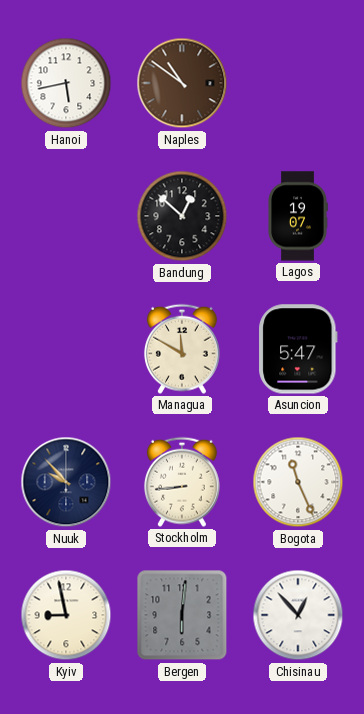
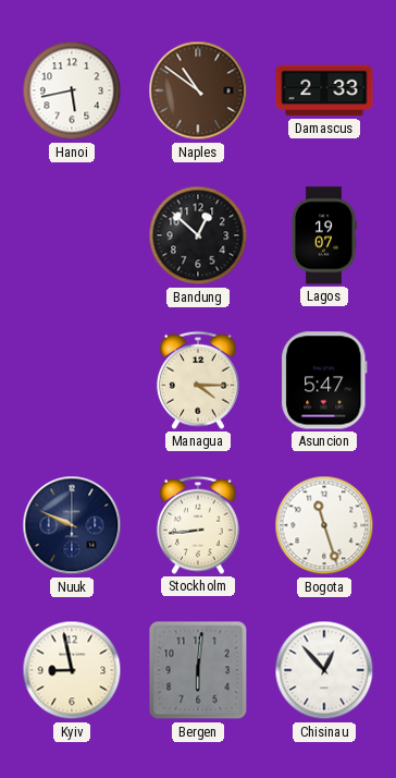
Damascus: none -> 2:33
Managua: 11:50 -> 4:15
Nuuk: 9:53 -> 9:49
Bogota: 11:26 -> 11:27
